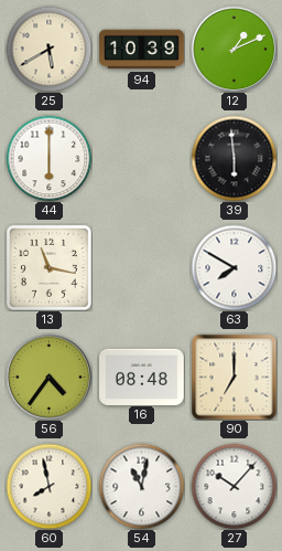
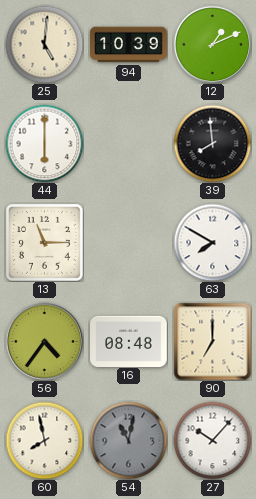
25: 5:40 -> 5:01
39: 5:59 -> 7:59
13: 11:17 -> 11:15
54 dial: white -> grey
